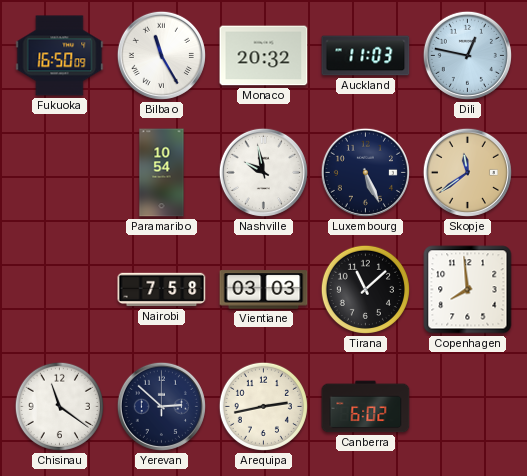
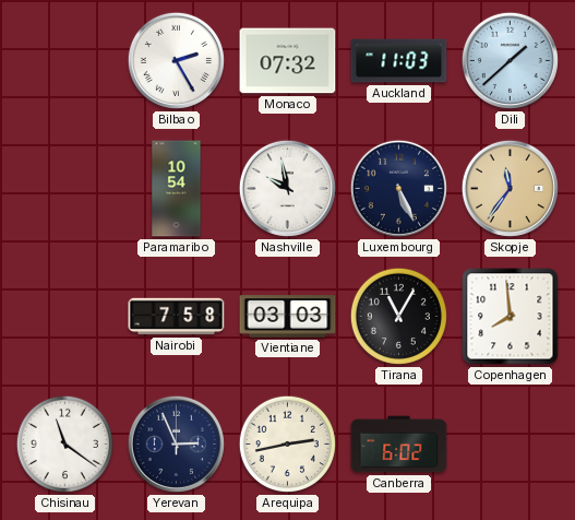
Fukuoka: 16:50 -> none
Bilbao: 11:25 -> 2:25
Monaco: 20:32 -> 07:32
Dili: 12:47 -> 1:38
Skopje: 11:39 -> 11:36
Tirana: 11:08 -> 11:05
Yerevan: 2:52 -> 2:56
